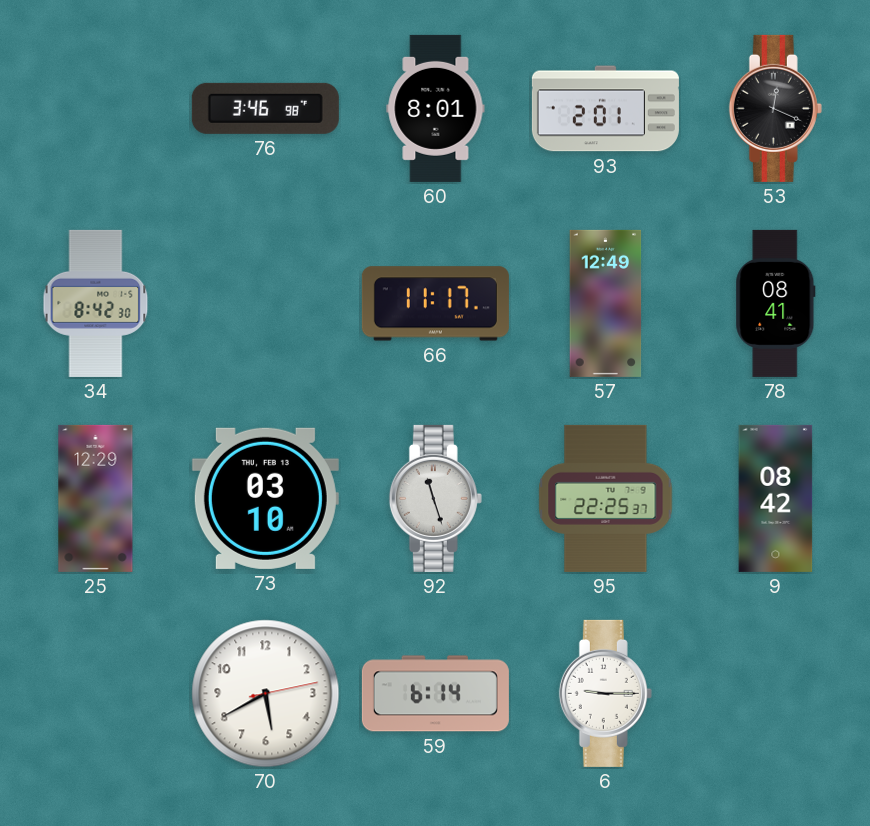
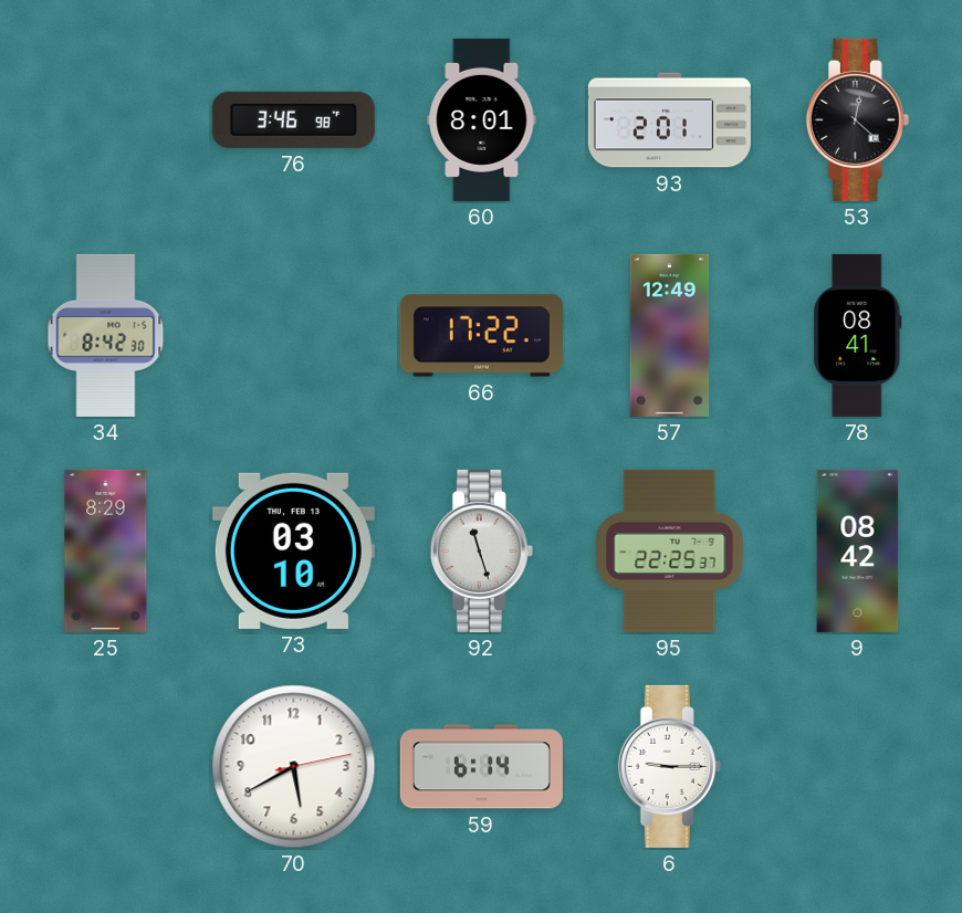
53: 12:19 -> 12:22
66: 11:17 -> 17:22
25: 12:29 -> 8:29
